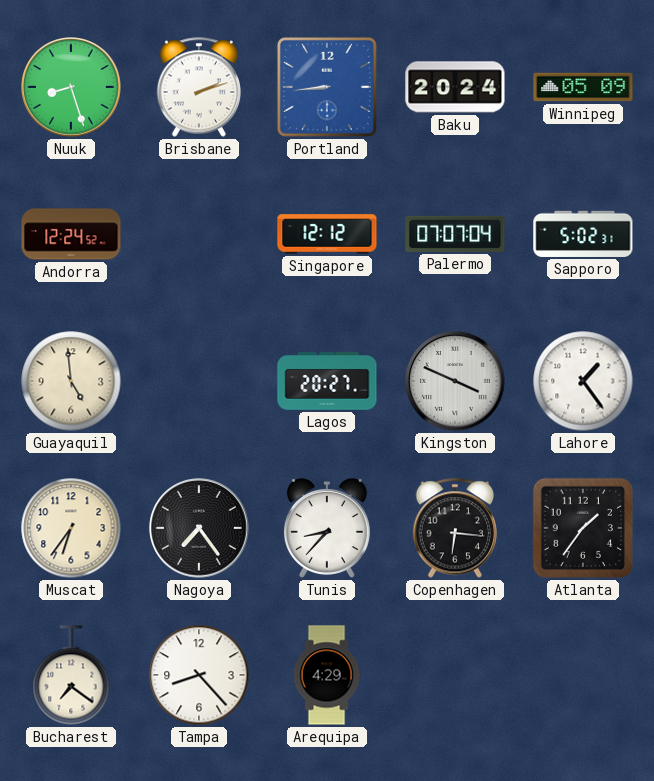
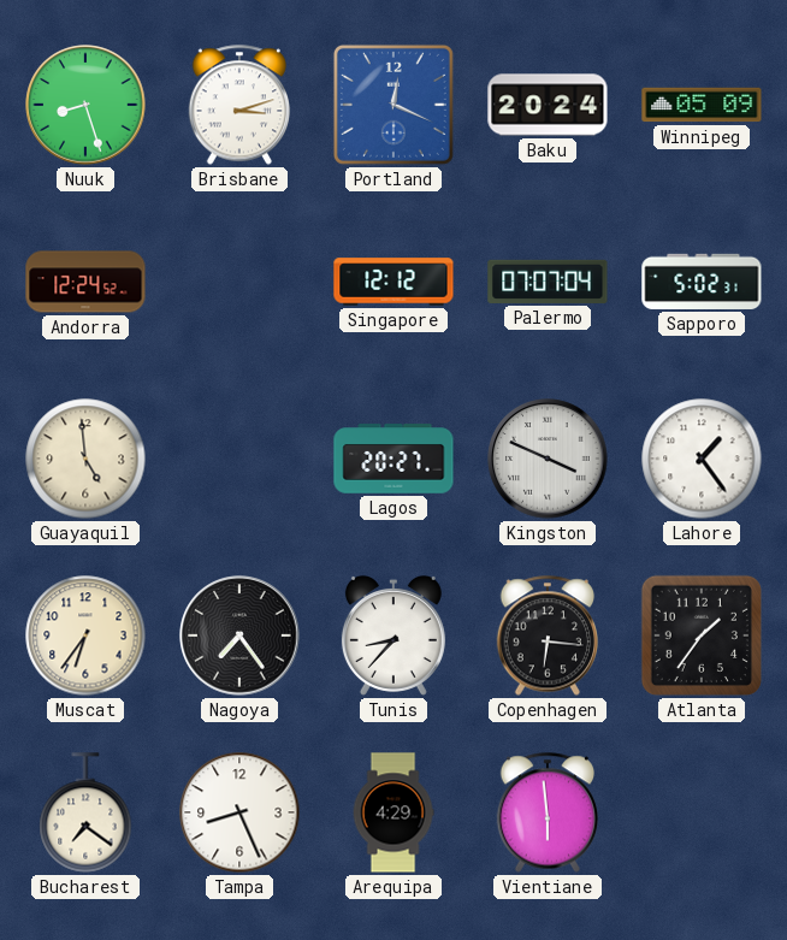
Brisbane: 2:12 -> 3:12
Portland: 8:44 -> 12:19
Tampa: 8:23 -> 8:26
Vientiane: none -> 5:59
